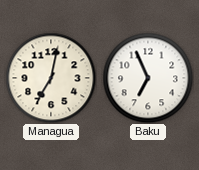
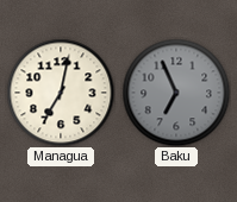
Baku dial: white -> grey
